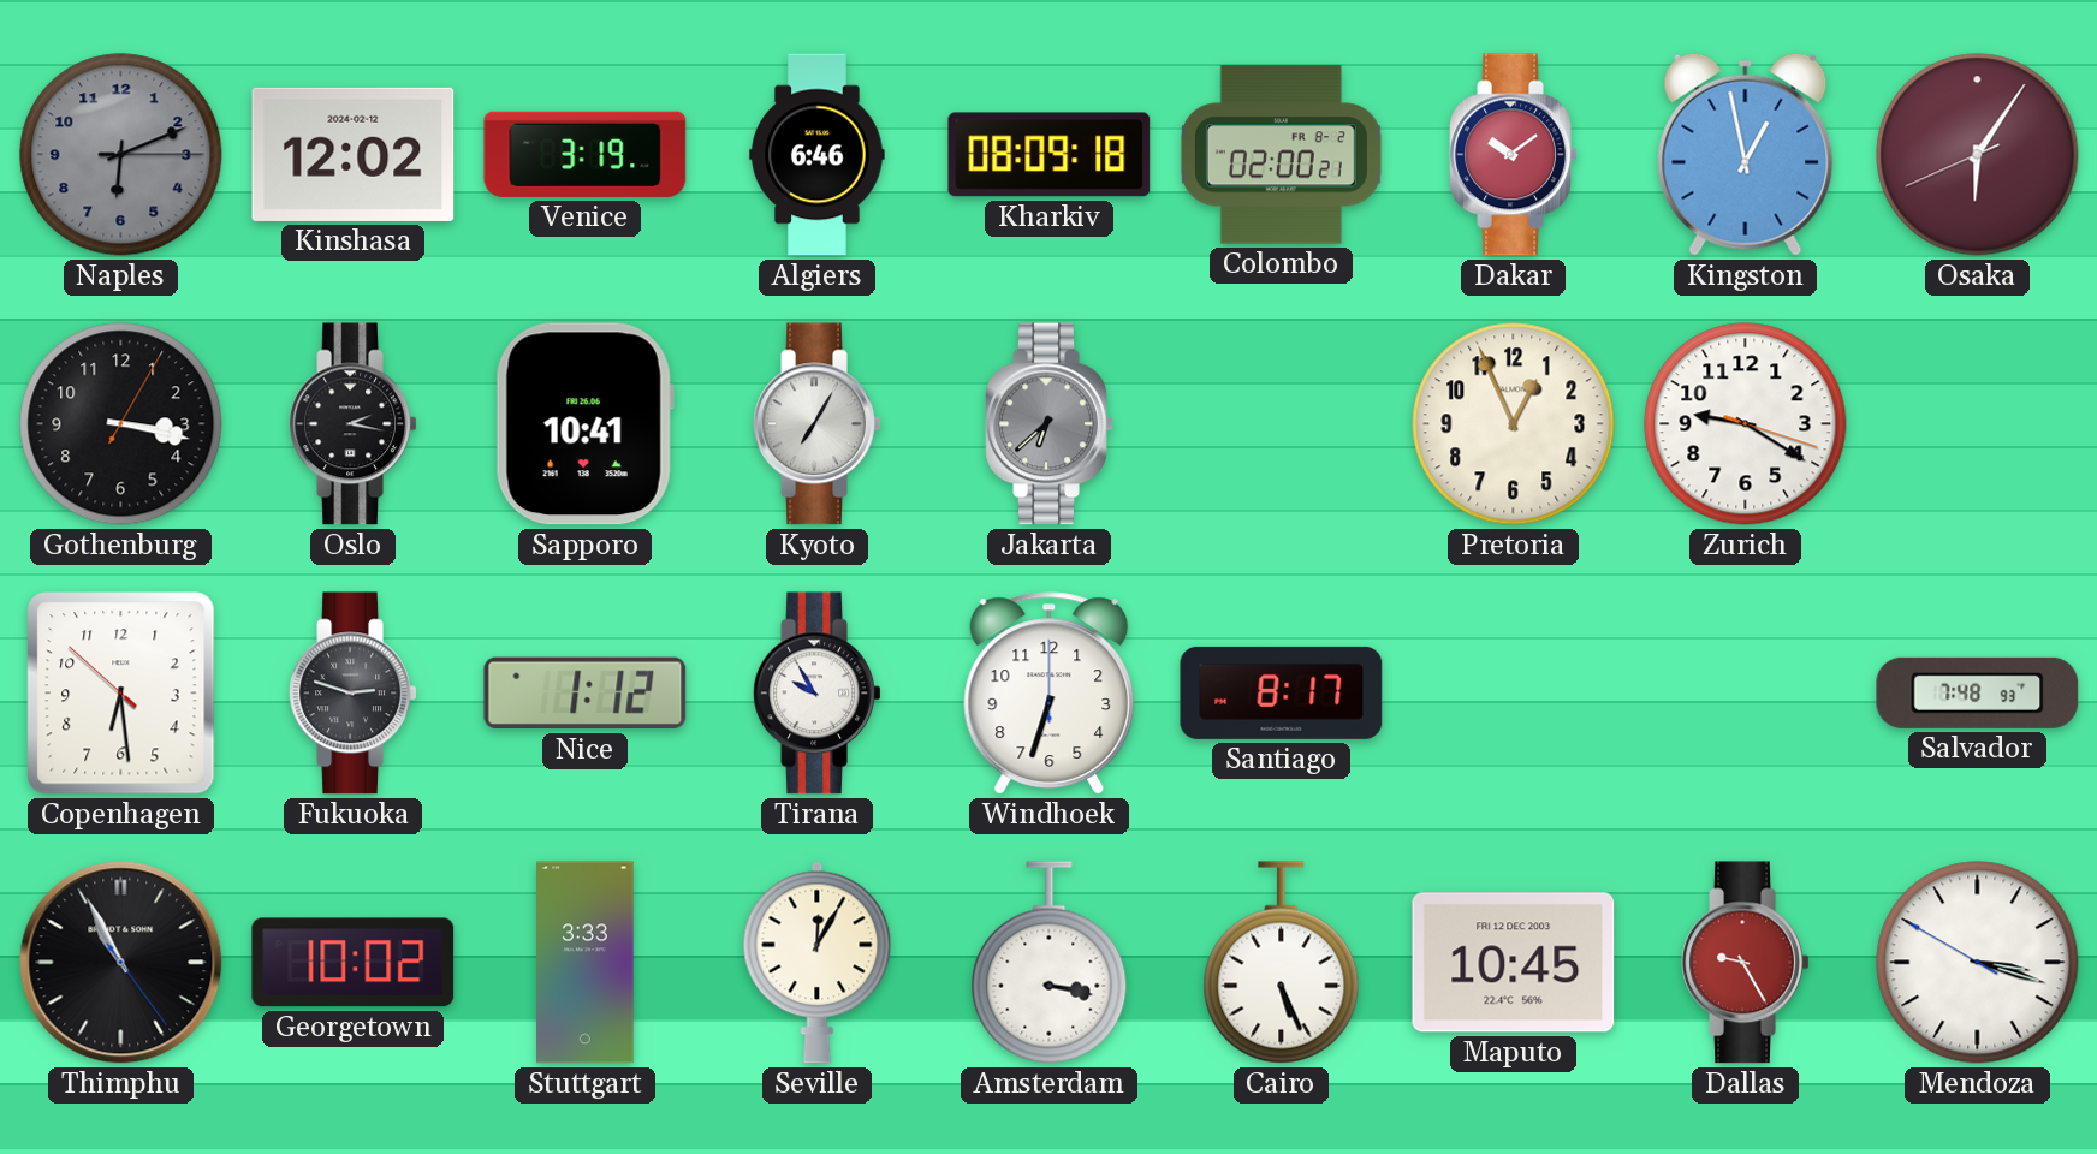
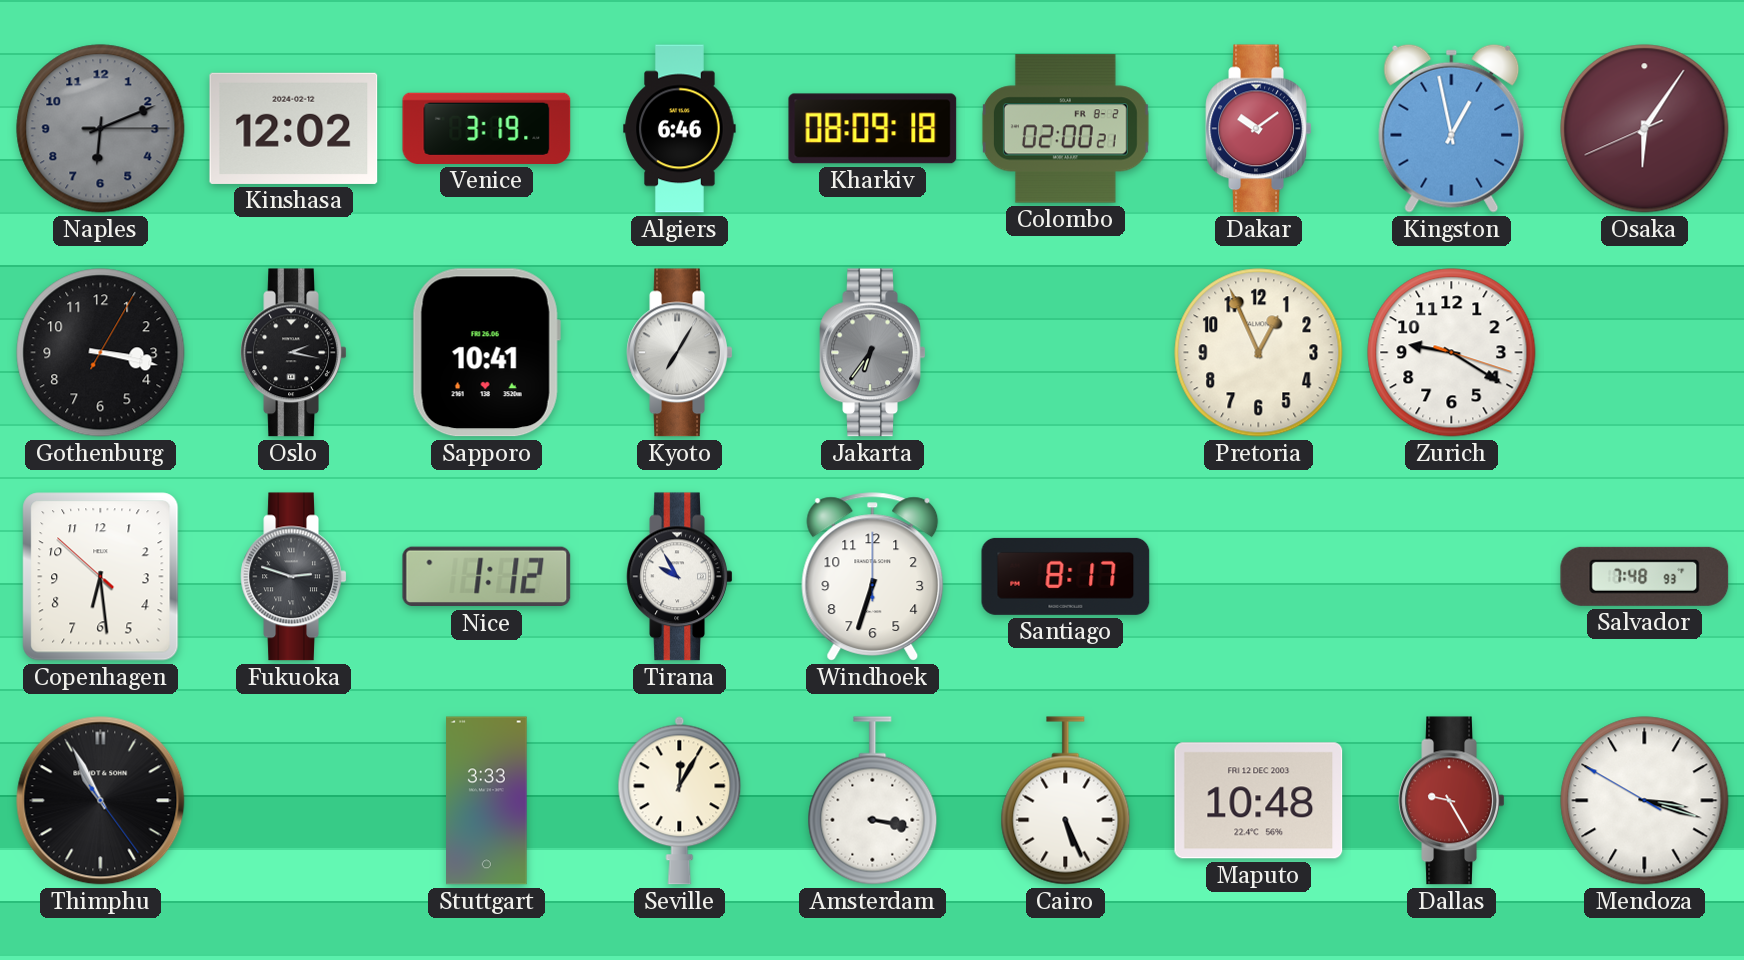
Jakarta: 6:38 -> 6:36
Georgetown: 10:02 -> none
Maputo: 10:45 -> 10:48
